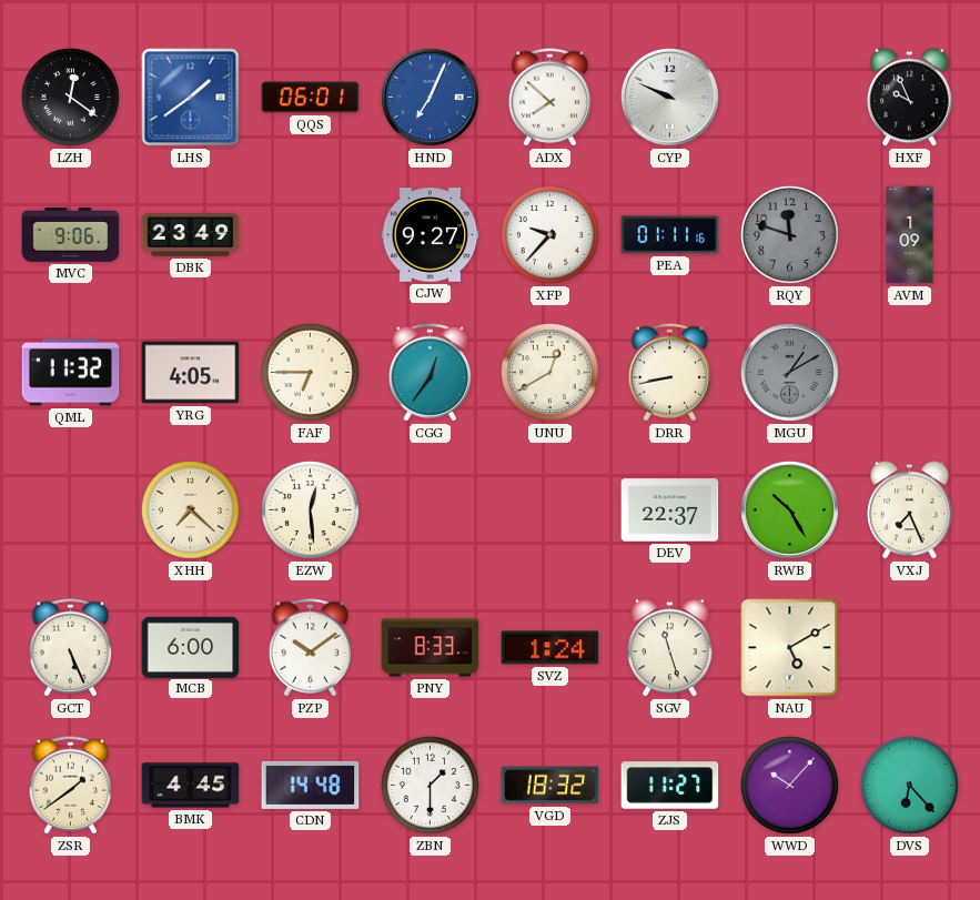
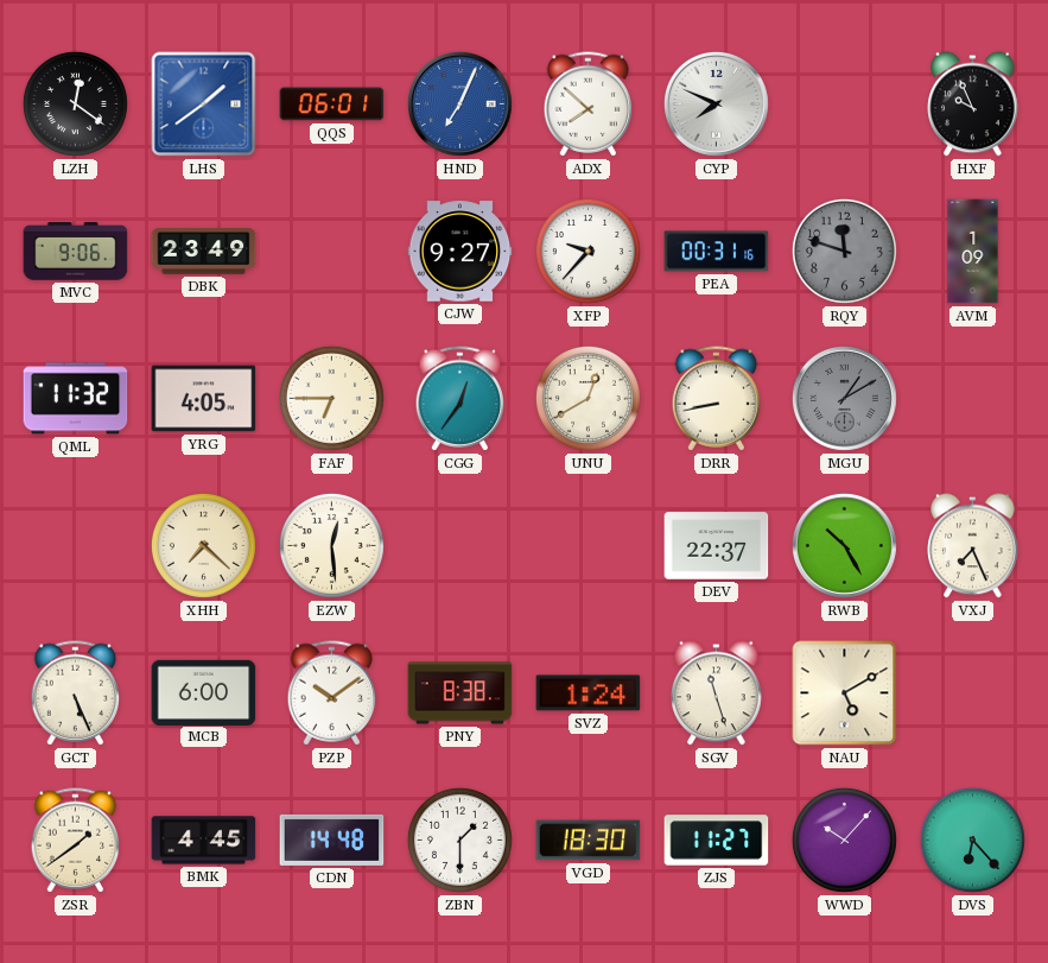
CYP: 9:49 -> 7:49
PEA: 01:11 -> 00:31
PNY: 8:33 -> 8:38
VGD: 18:32 -> 18:30
